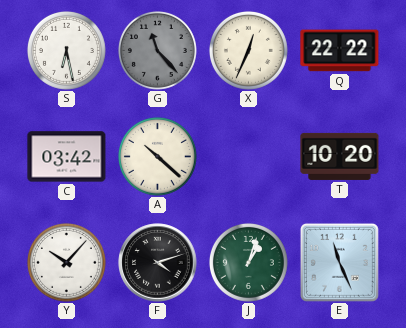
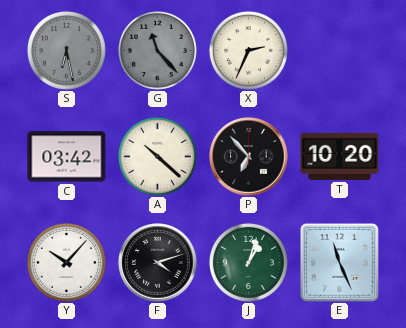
S dial: white -> grey
X: 12:34 -> 2:34
Q: 22:22 -> none
P: none -> 6:53
